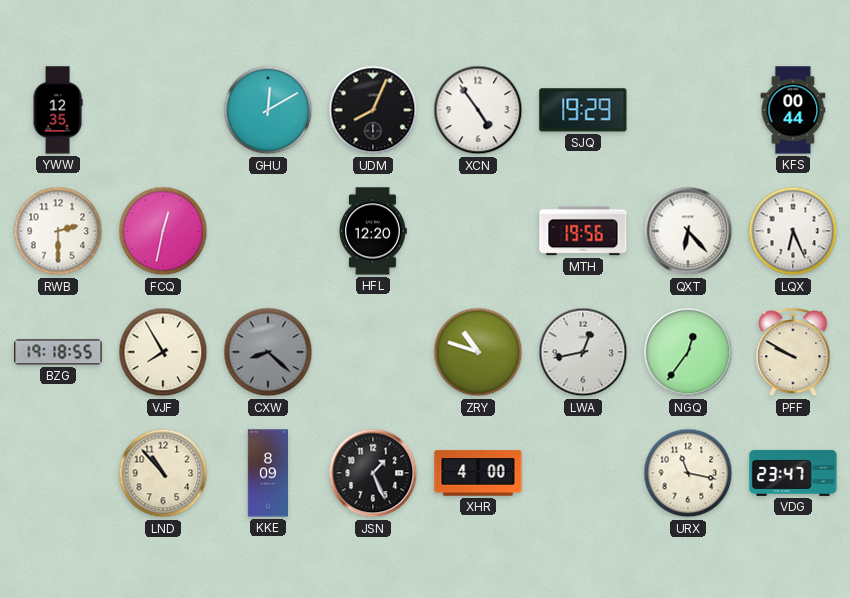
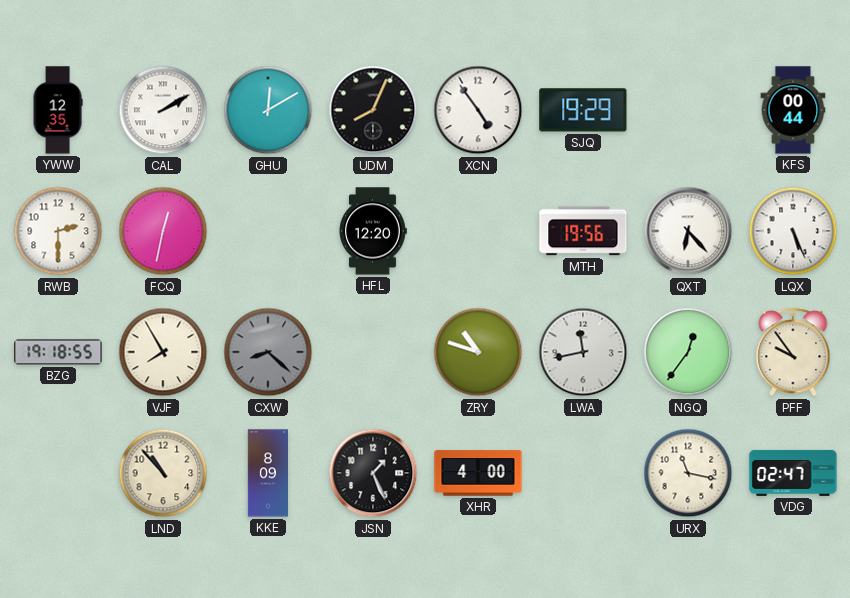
CAL: none -> 2:10
LQX: 6:26 -> 5:26
LWA: 12:43 -> 11:43
PFF: 9:50 -> 9:54
VDG: 23:47 -> 02:47
